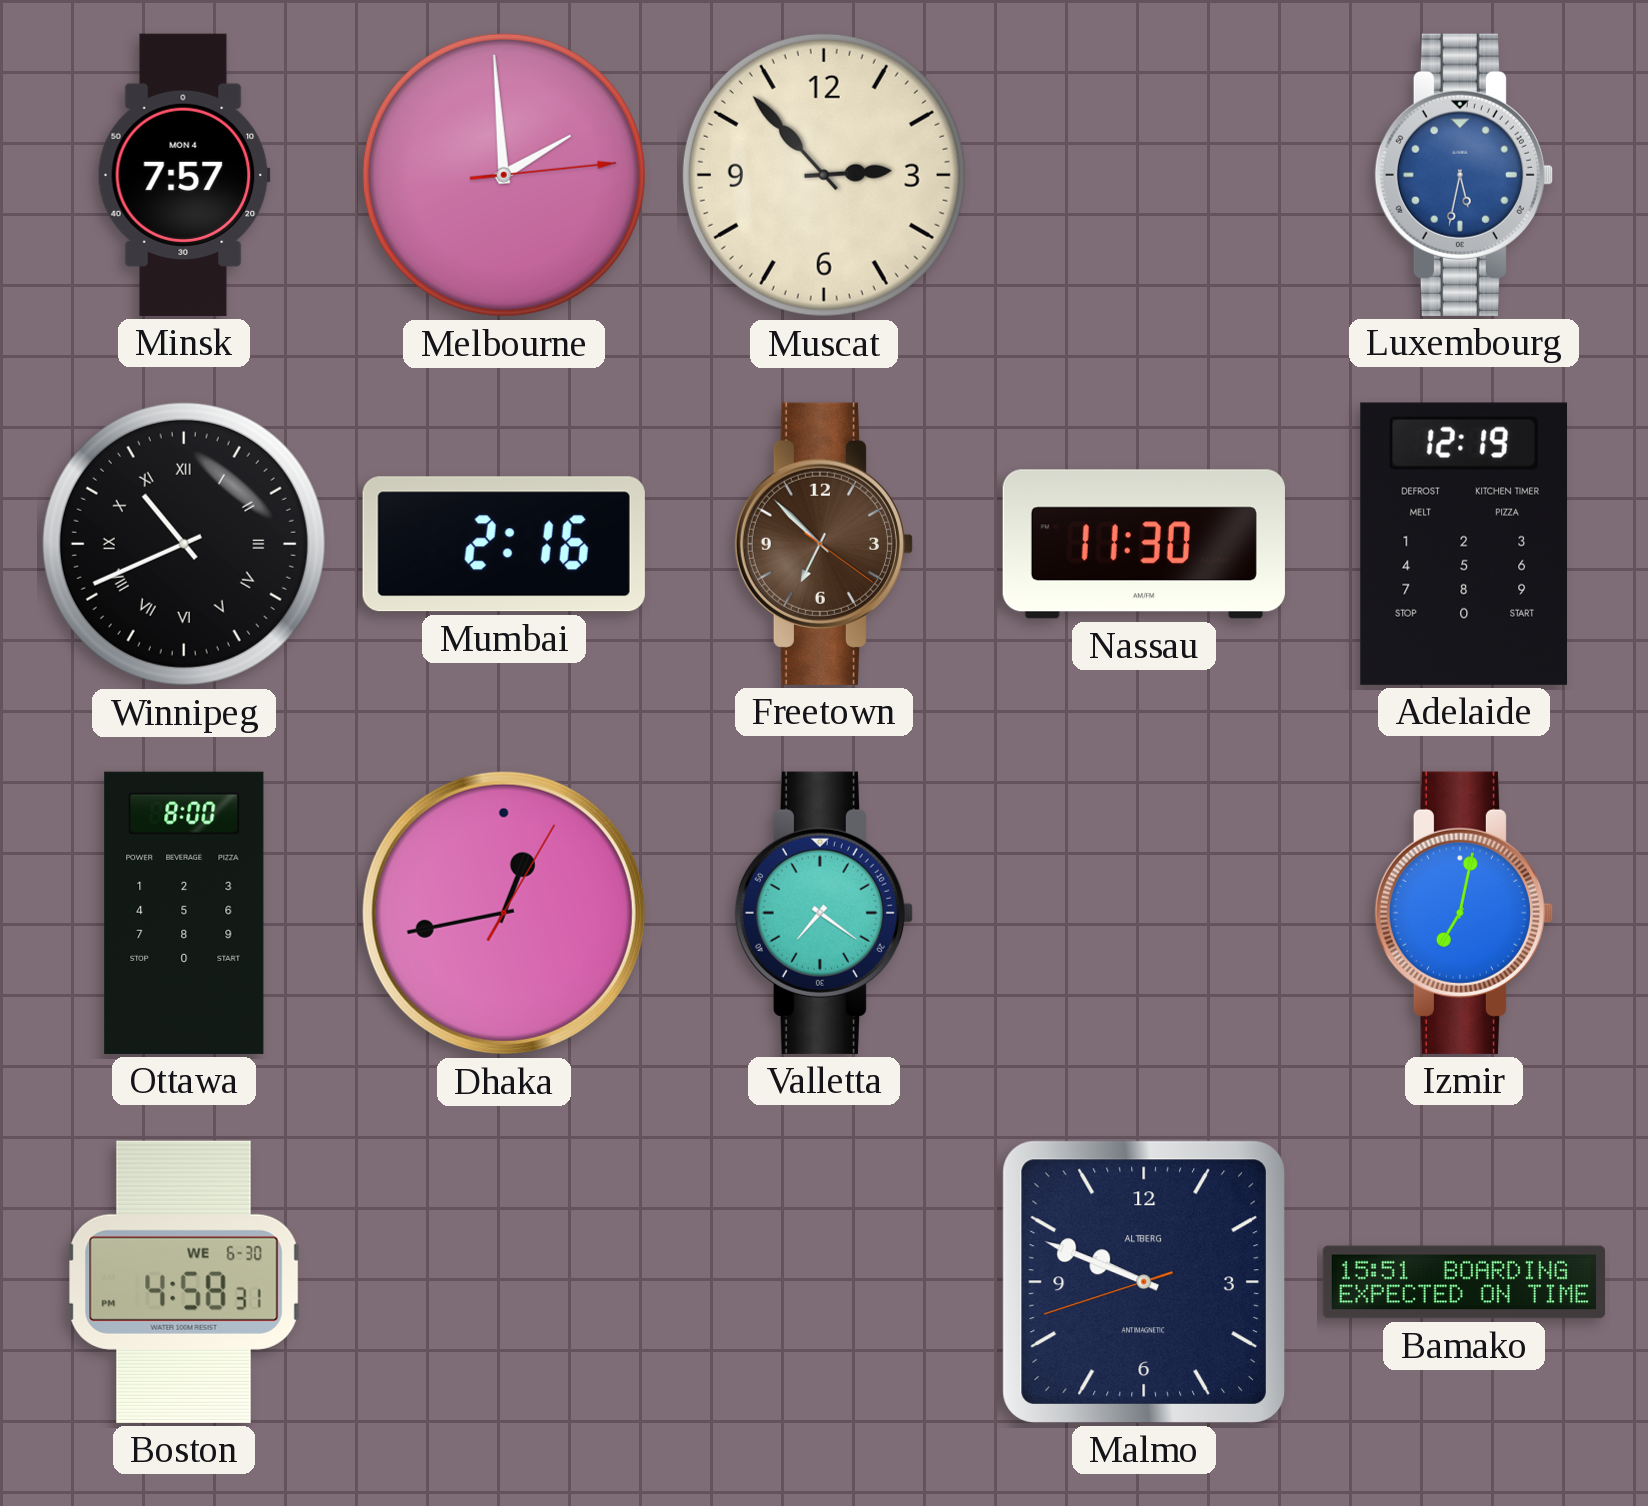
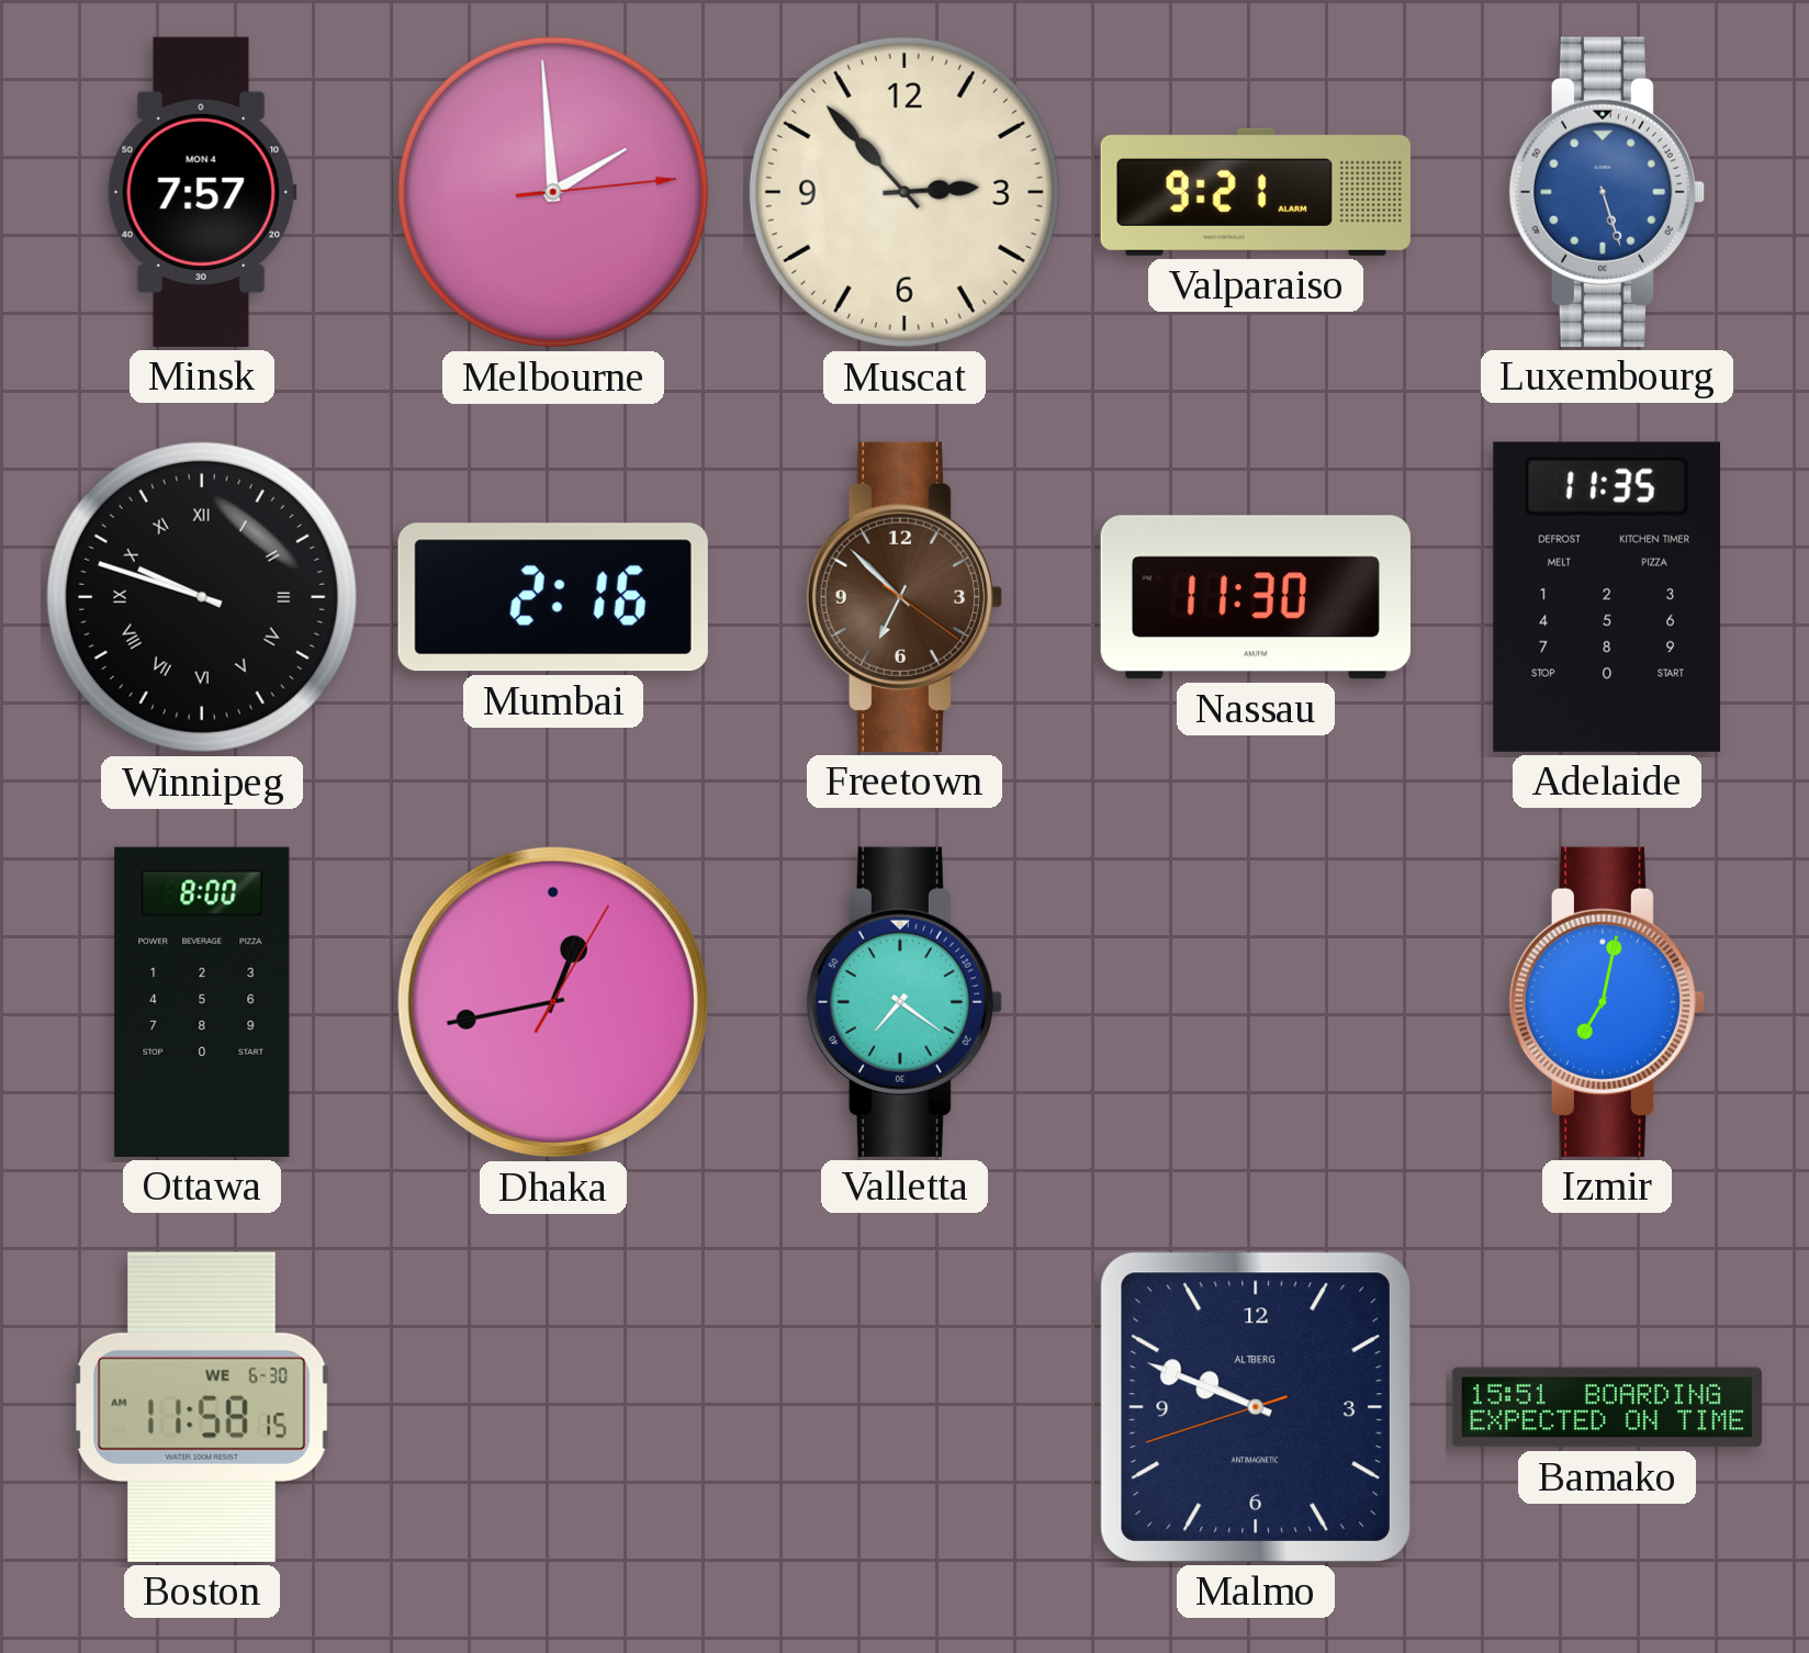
Valparaiso: none -> 9:21
Luxembourg: 5:32 -> 5:27
Winnipeg: 10:41 -> 9:48
Adelaide: 12:19 -> 11:35
Boston: 4:58 -> 11:58
